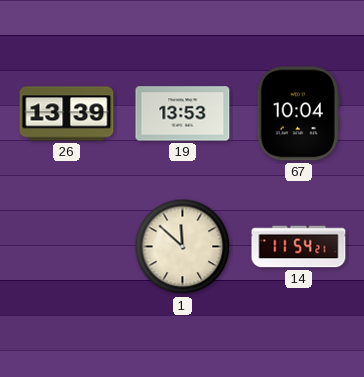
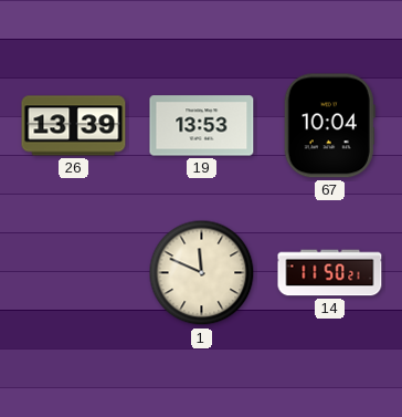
1: 11:52 -> 11:49
14: 11:54 -> 11:50
